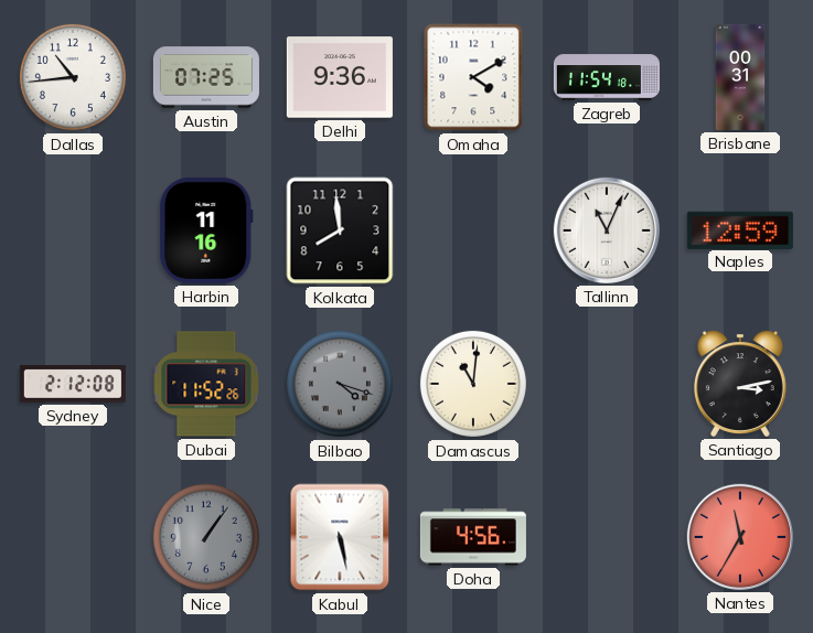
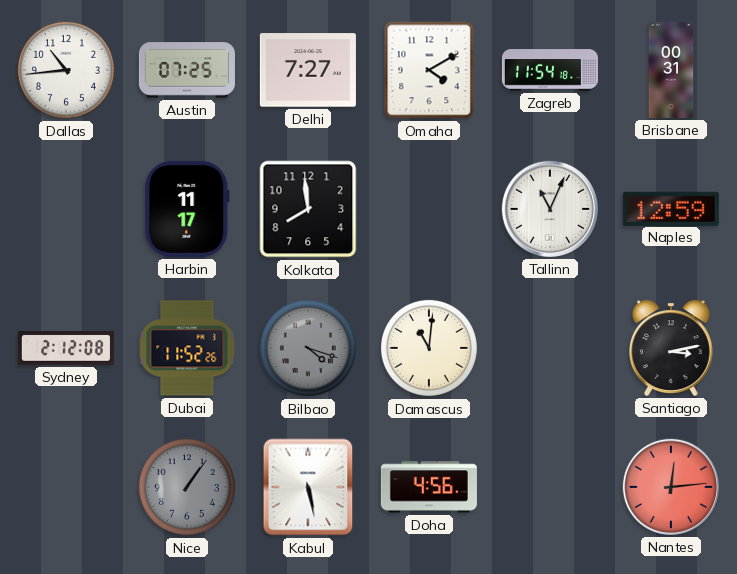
Delhi: 9:36 -> 7:27
Harbin: 11:16 -> 11:17
Nantes: 11:35 -> 12:14
